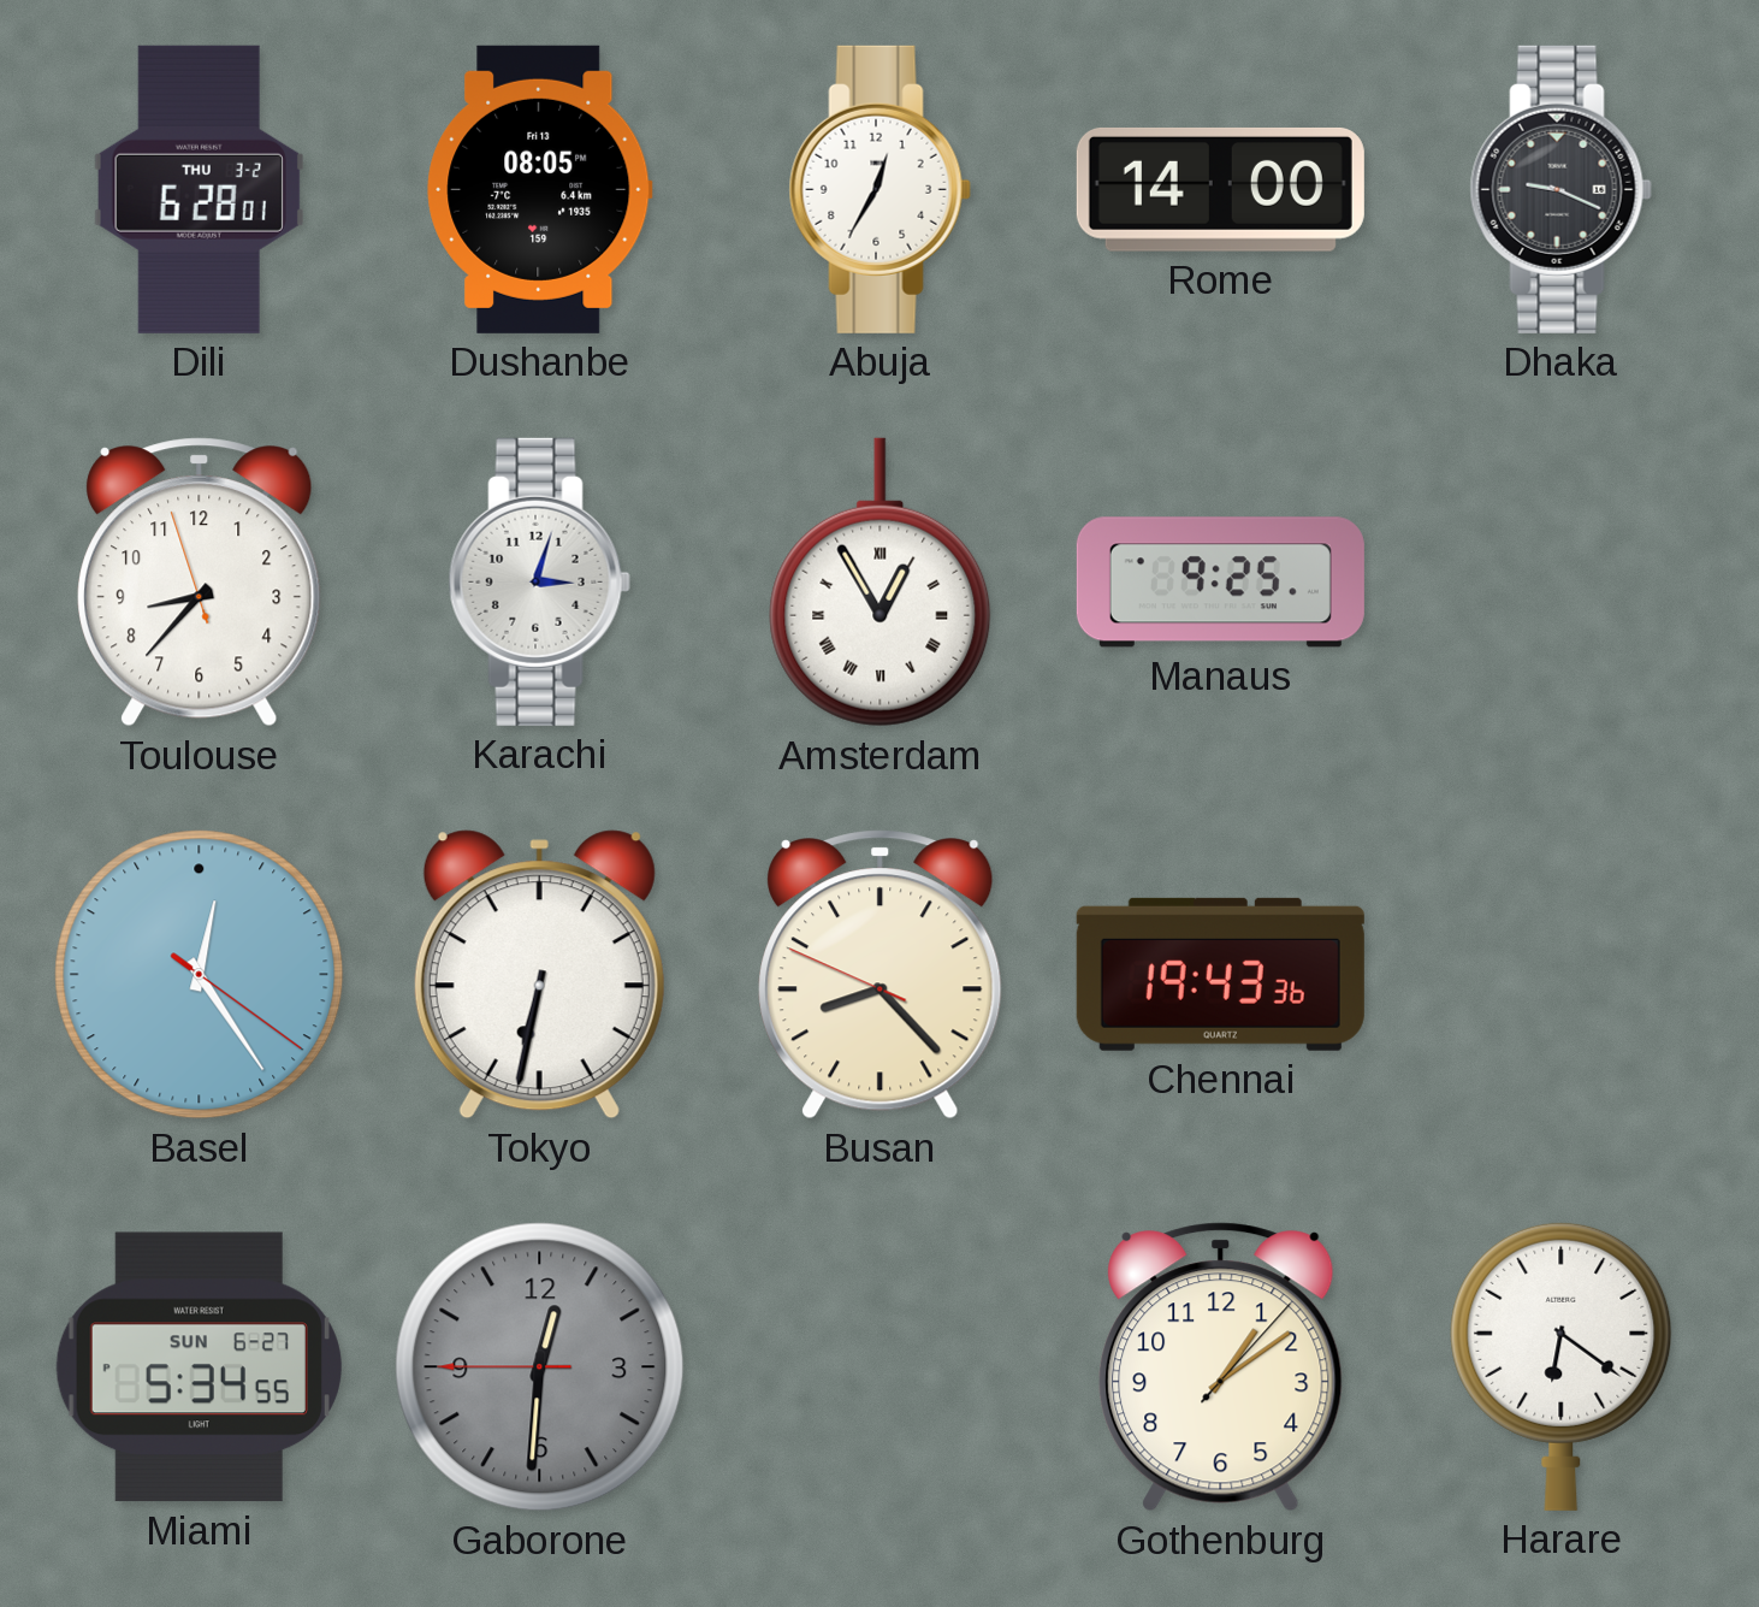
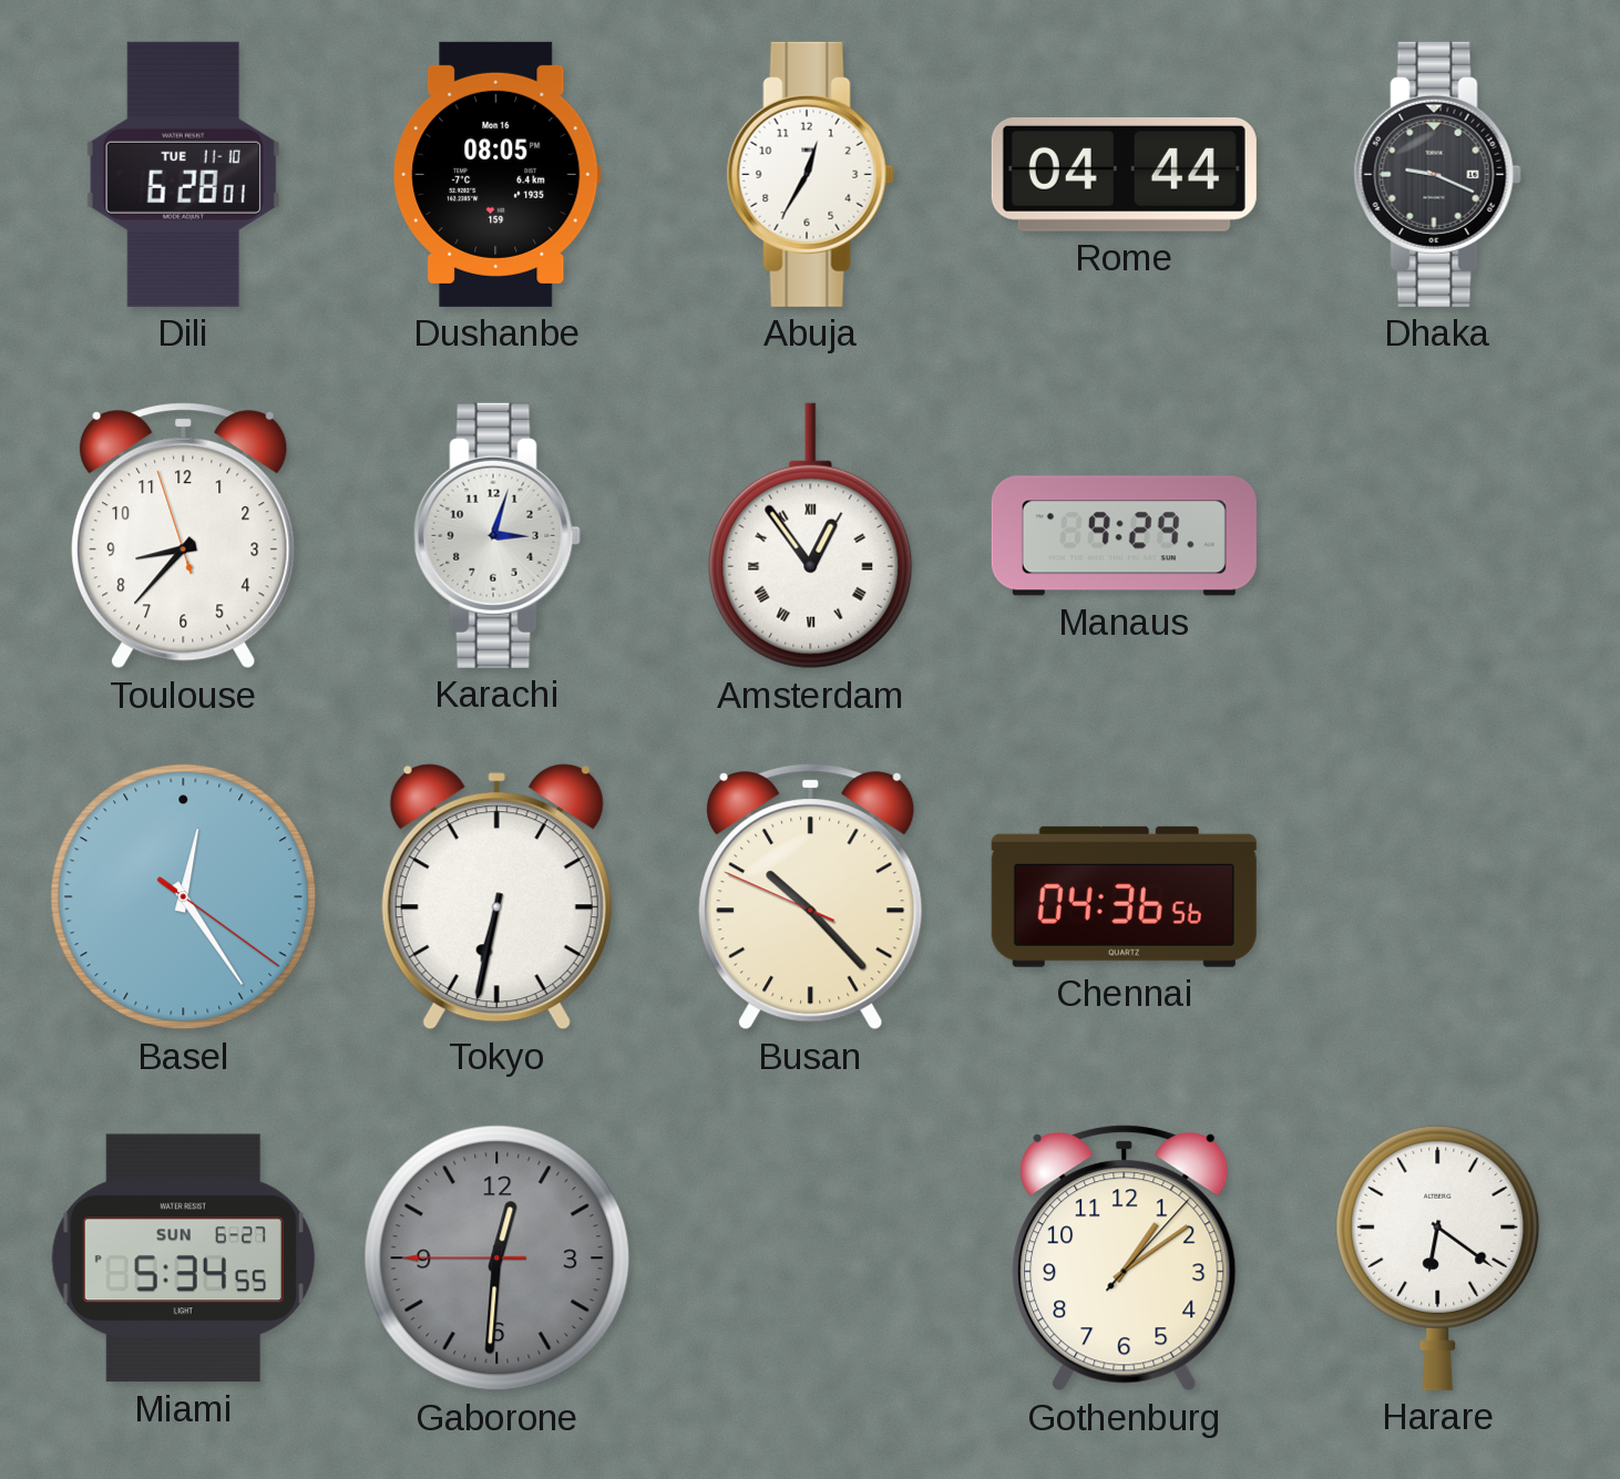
Dili date: THU 3-2 -> TUE 11-10
Dushanbe date: Fri 13 -> Mon 16
Rome: 14:00 -> 04:44
Amsterdam: 12:55 -> 12:54
Manaus: 9:25 -> 9:29
Busan: 8:22 -> 10:22
Chennai: 19:43 -> 04:36
